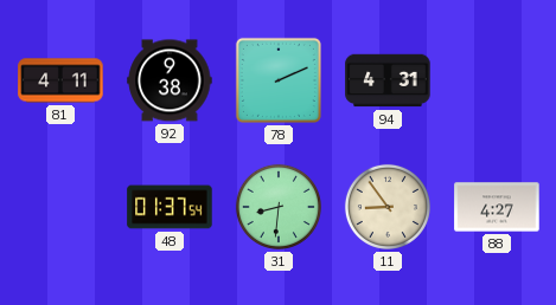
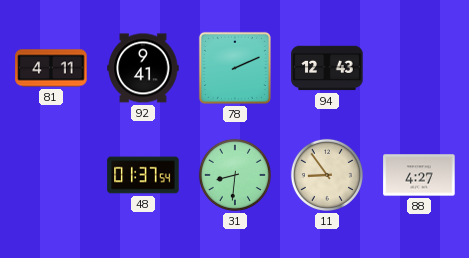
92: 9:38 -> 9:41
94: 4:31 -> 12:43
